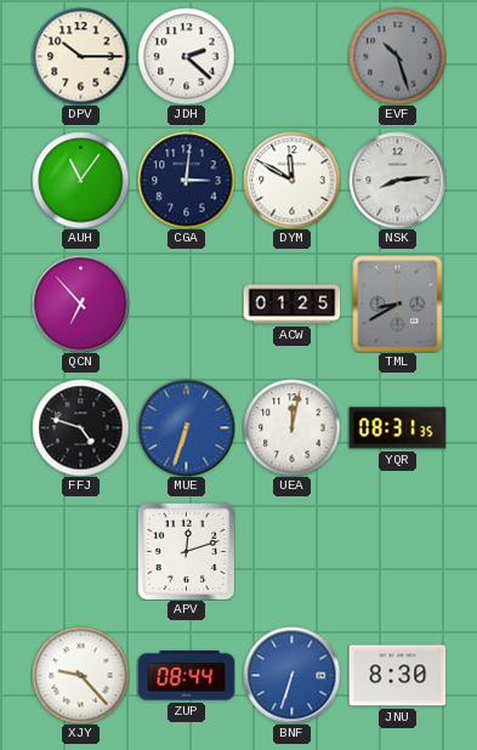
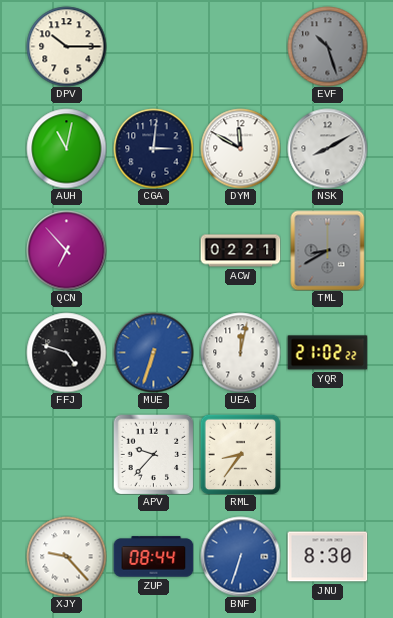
JDH: 2:22 -> none
AUH: 11:06 -> 11:02
NSK: 8:14 -> 8:10
ACW: 01:25 -> 02:21
YQR: 08:31 -> 21:02
APV: 12:12 -> 9:37
RML: none -> 8:36
